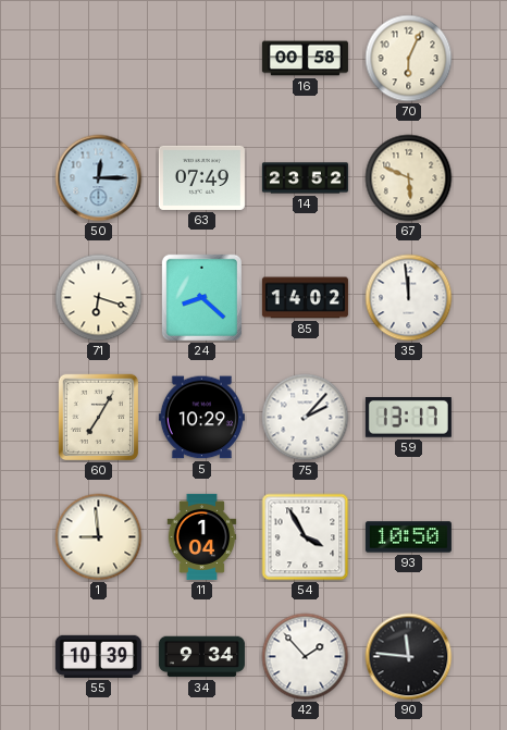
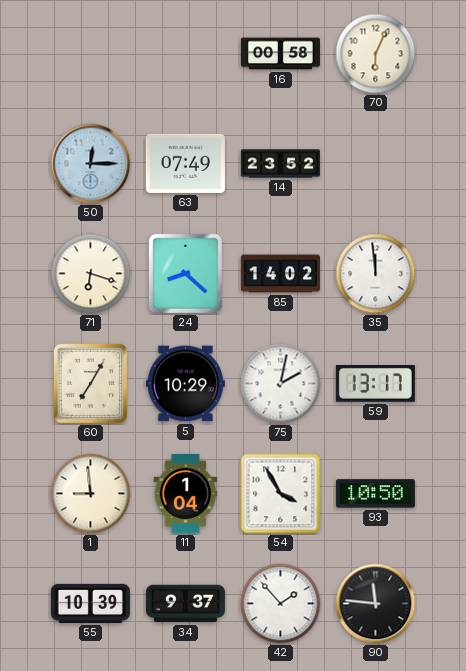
67: 5:49 -> none
75: 2:07 -> 2:02
34: 9:34 -> 9:37
